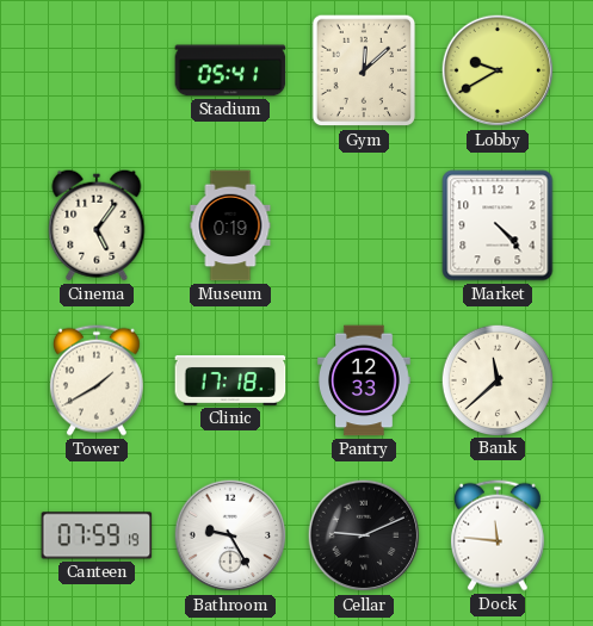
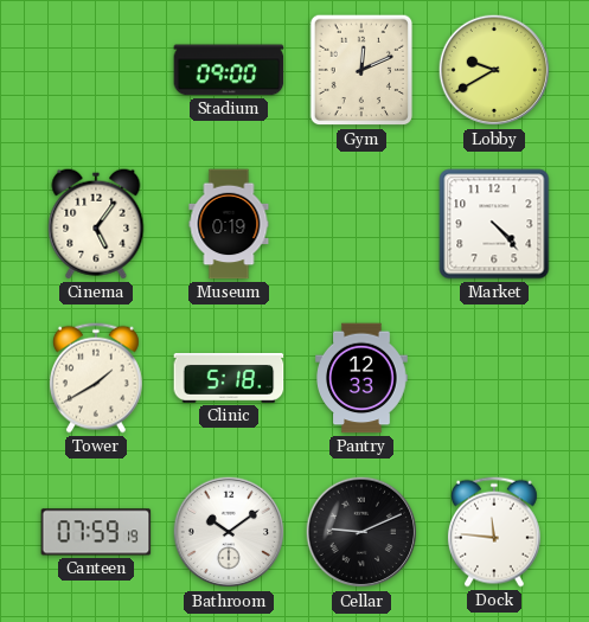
Stadium: 05:41 -> 09:00
Gym: 12:08 -> 12:11
Clinic: 17:18 -> 5:18
Bank: 11:38 -> none
Bathroom: 9:25 -> 10:09
